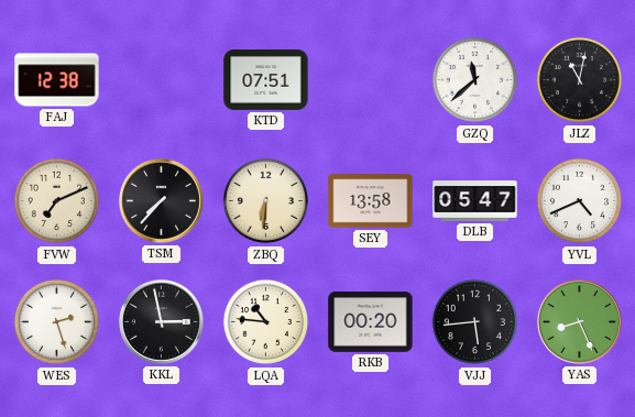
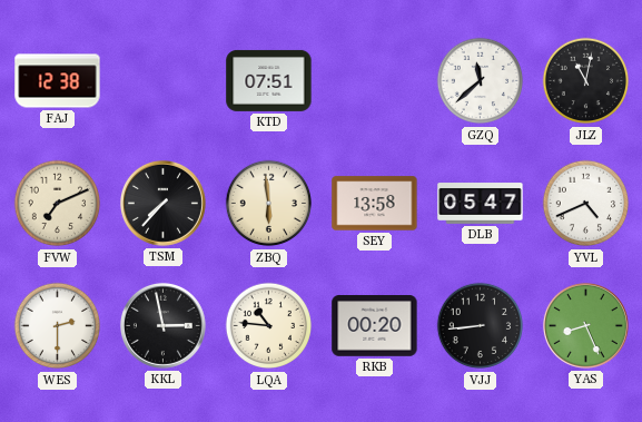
ZBQ: 6:31 -> 5:59
WES: 2:27 -> 2:30
VJJ: 5:44 -> 8:44
